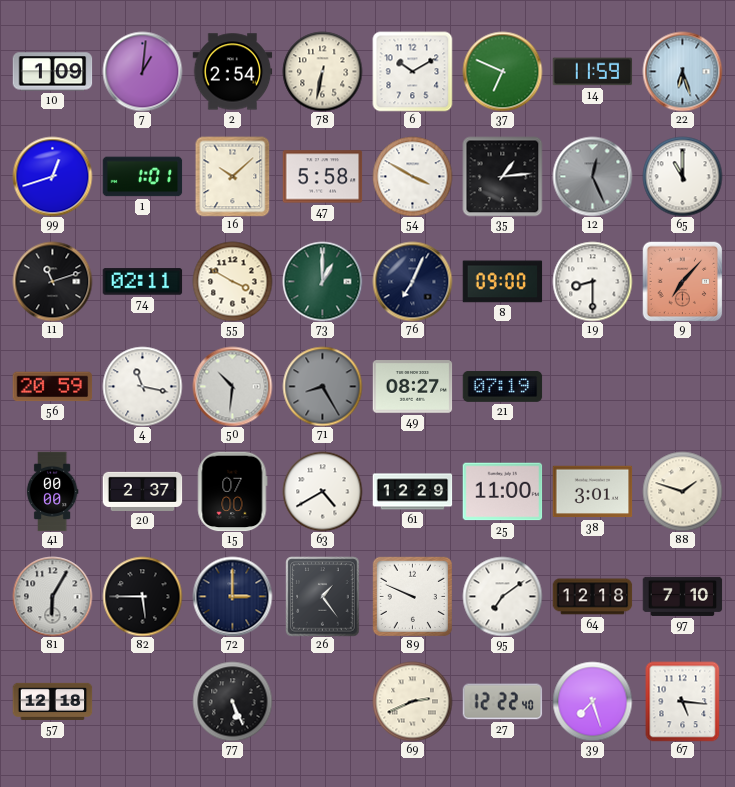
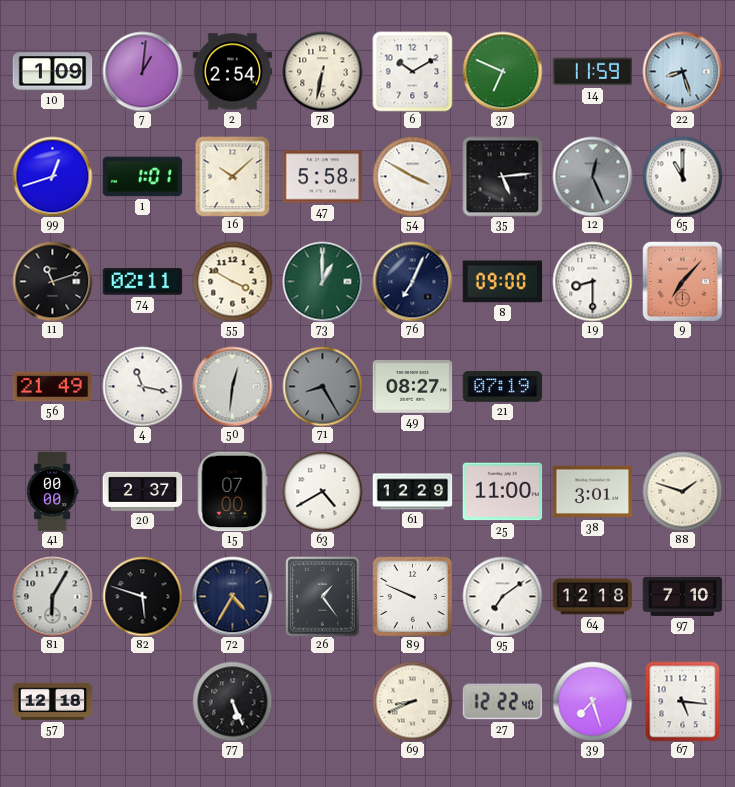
22: 6:27 -> 8:27
35: 1:14 -> 5:14
56: 20:59 -> 21:49
50: 10:31 -> 12:31
82: 5:45 -> 5:48
72: 3:00 -> 4:35
69: 2:41 -> 8:41
